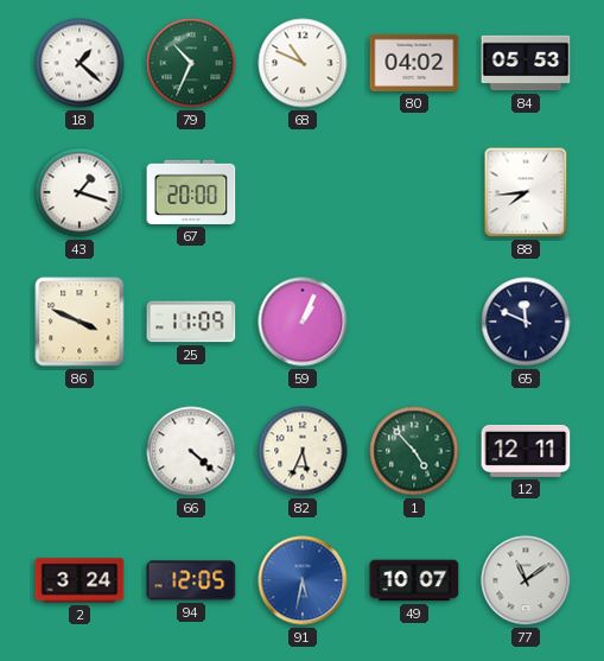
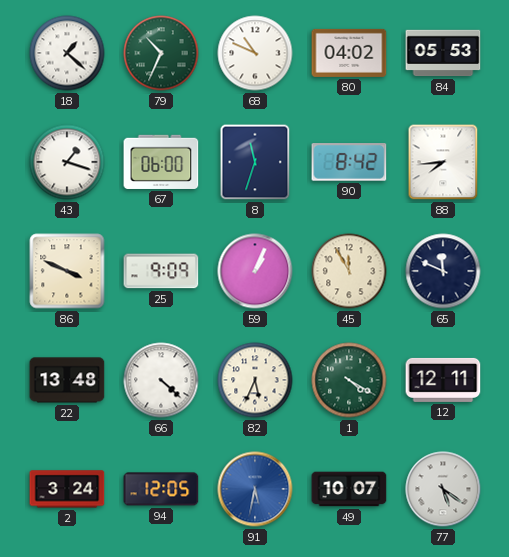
67: 20:00 -> 06:00
8: none -> 11:33
90: none -> 8:42
25: 11:09 -> 9:09
45: none -> 11:55
22: none -> 13:48
1: 4:53 -> 4:20
77: 11:09 -> 5:21
